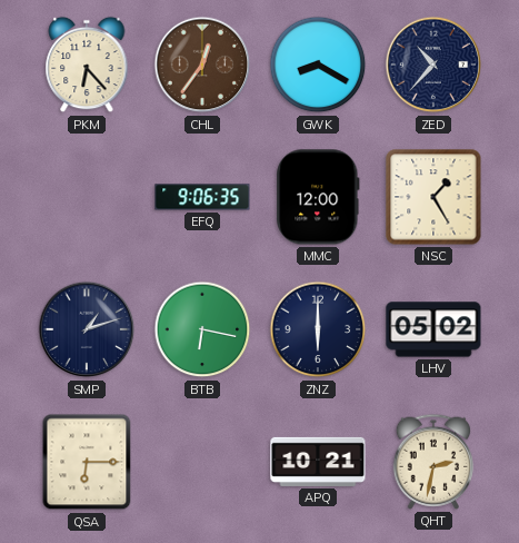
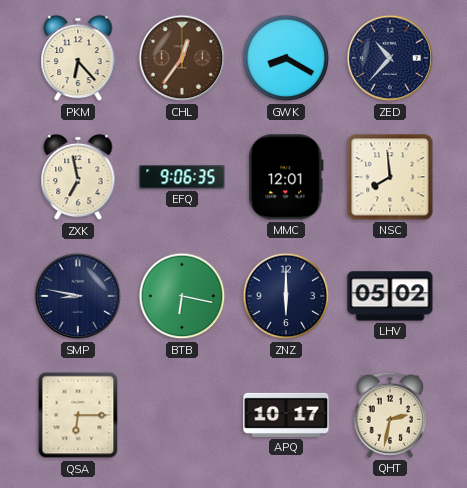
ZXK: none -> 6:58
MMC: 12:00 -> 12:01
NSC: 1:25 -> 7:59
SMP: 1:12 -> 8:47
APQ: 10:21 -> 10:17
